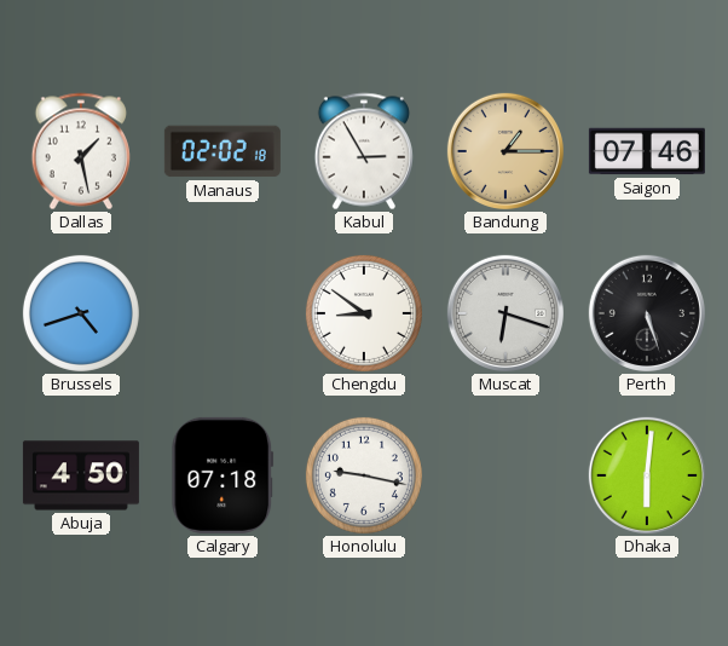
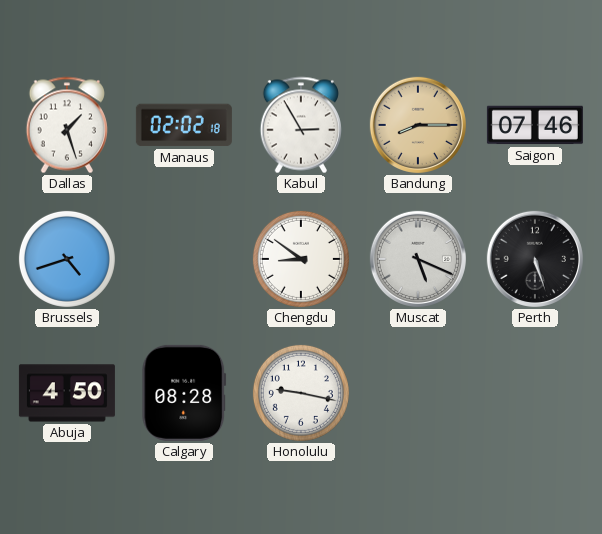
Dallas: 1:28 -> 1:27
Bandung: 1:15 -> 8:15
Muscat: 6:18 -> 5:19
Calgary: 07:18 -> 08:28
Dhaka: 6:01 -> none
